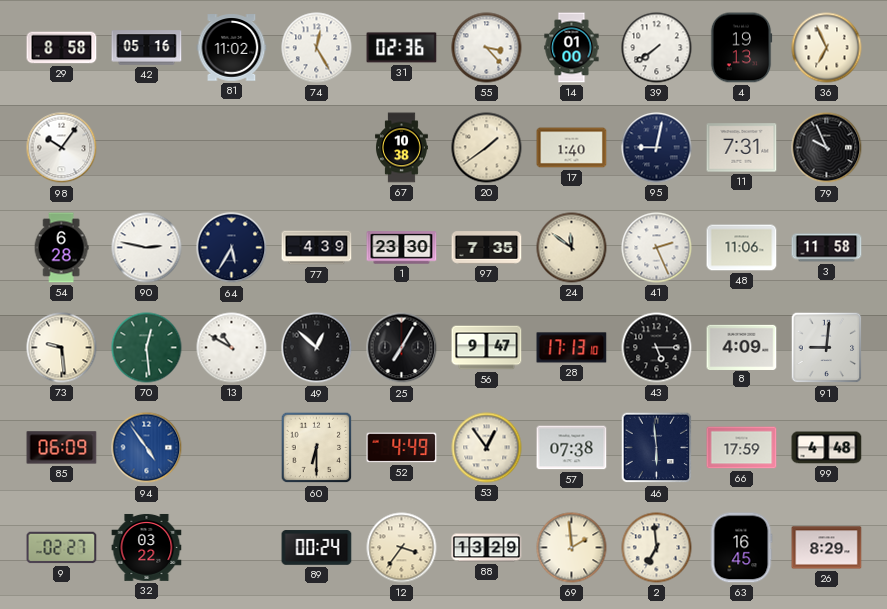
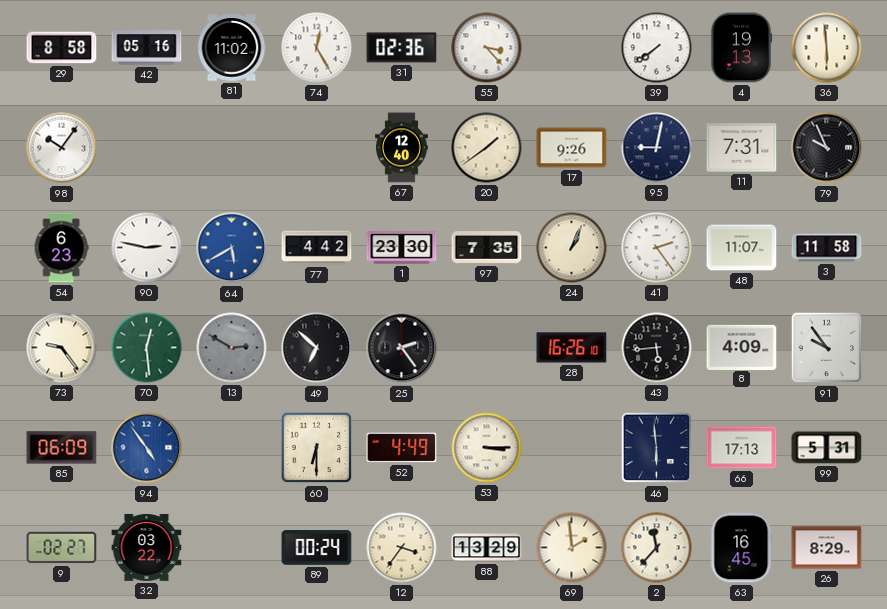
14: 01:00 -> none
36: 6:56 -> 5:59
67: 10:38 -> 12:40
17: 1:40 -> 9:26
54: 6:28 -> 6:23
64: 5:35 -> 5:40
64 dial: navy -> blue
77: 4:39 -> 4:42
24: 11:51 -> 1:04
41: 2:26 -> 2:24
48: 11:06 -> 11:07
73: 9:29 -> 9:24
13: 10:50 -> 2:50
13 dial: white -> grey
49: 12:52 -> 6:52
25: 7:05 -> 2:24
56: 9:47 -> none
28: 17:13 -> 16:26
43: 5:15 -> 5:44
91: 9:01 -> 9:54
53: 12:54 -> 3:15
57: 07:38 -> none
66: 17:59 -> 17:13
99: 4:48 -> 5:31
2: 6:59 -> 11:37
